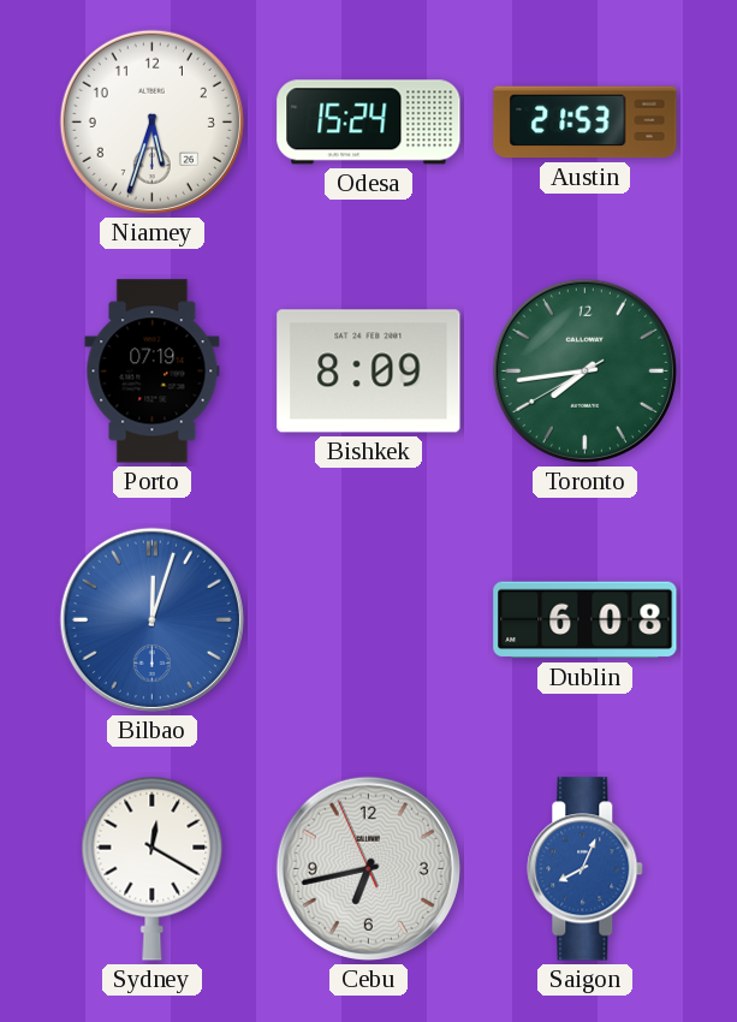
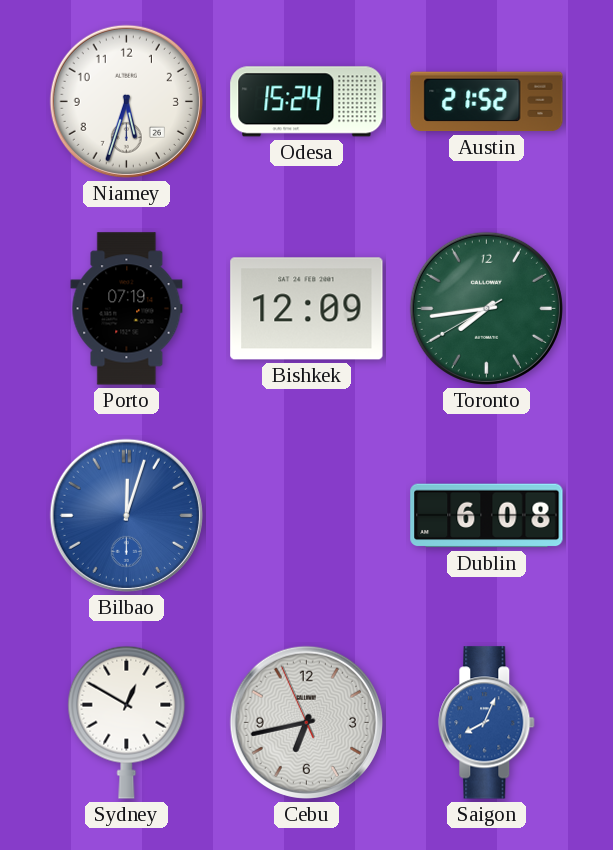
Austin: 21:53 -> 21:52
Bishkek: 8:09 -> 12:09
Sydney: 12:20 -> 12:50
